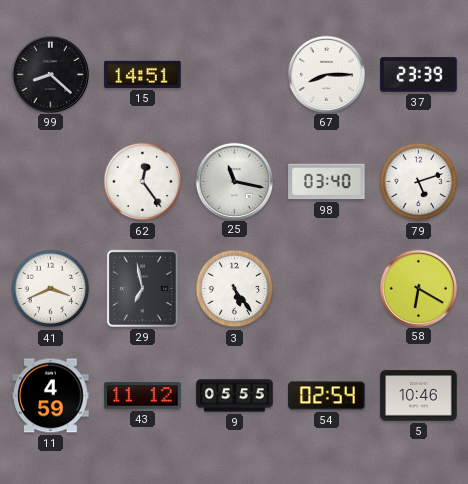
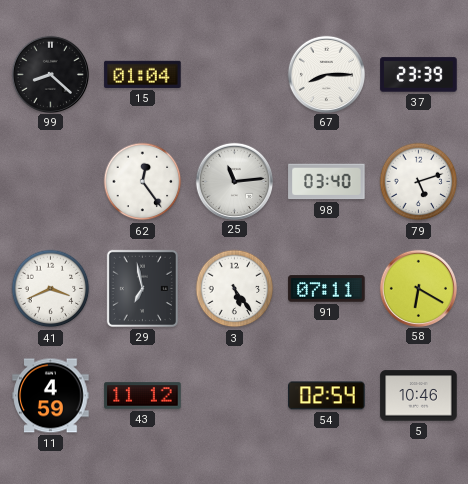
15: 14:51 -> 01:04
25: 11:17 -> 11:14
91: none -> 07:11
9: 05:55 -> none
